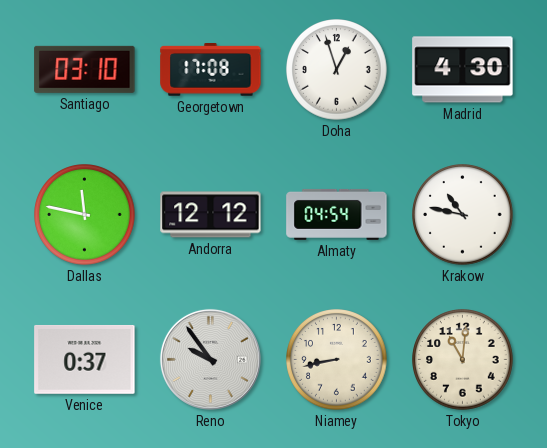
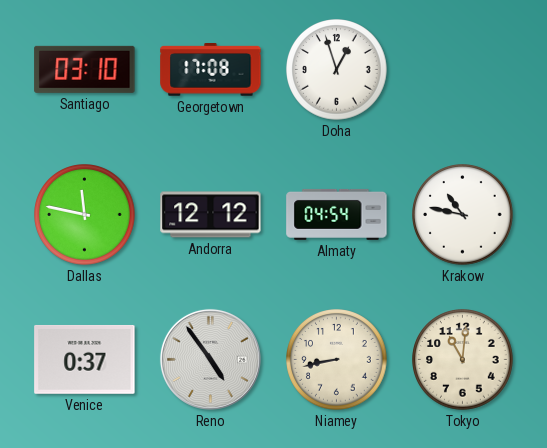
Madrid: 4:30 -> none
Reno: 9:54 -> 4:54
